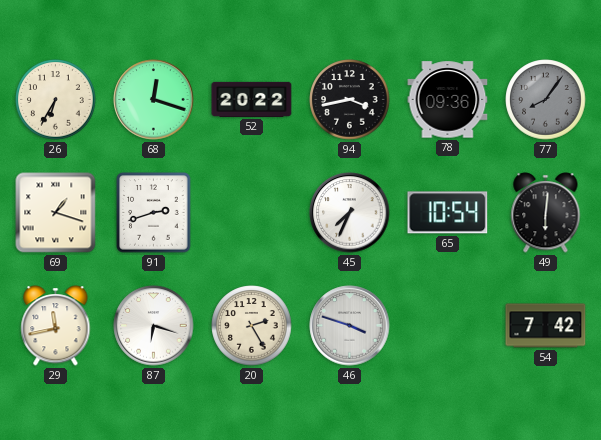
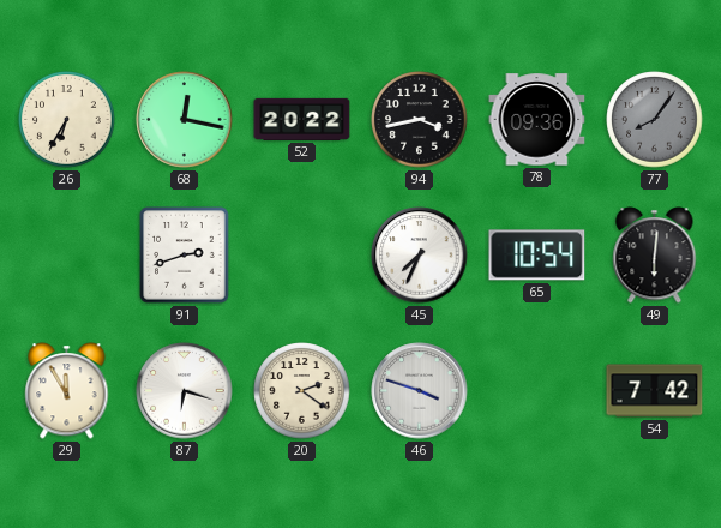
68: 12:18 -> 12:17
69: 1:18 -> none
29: 11:43 -> 11:55
20: 2:25 -> 2:21
